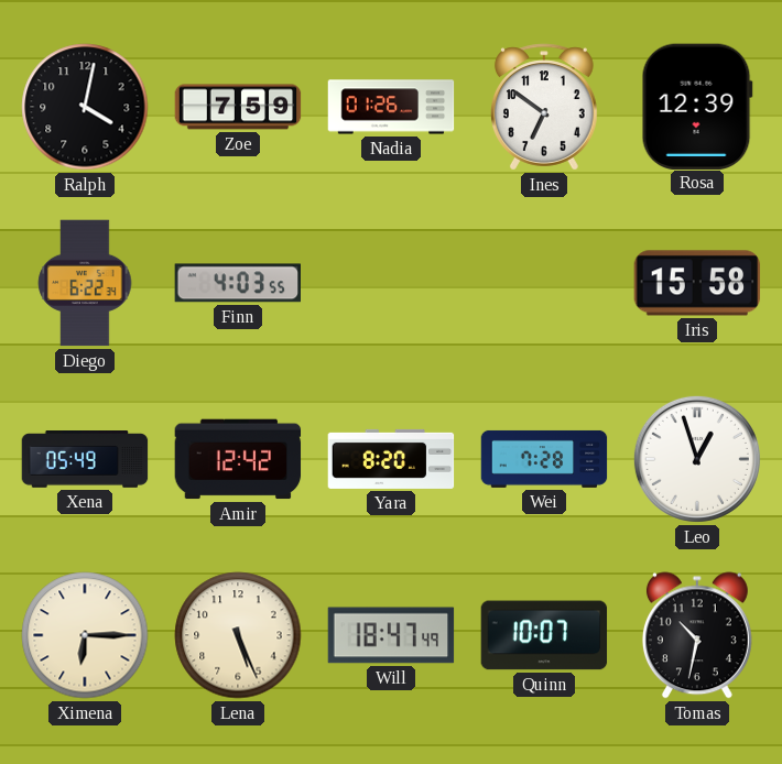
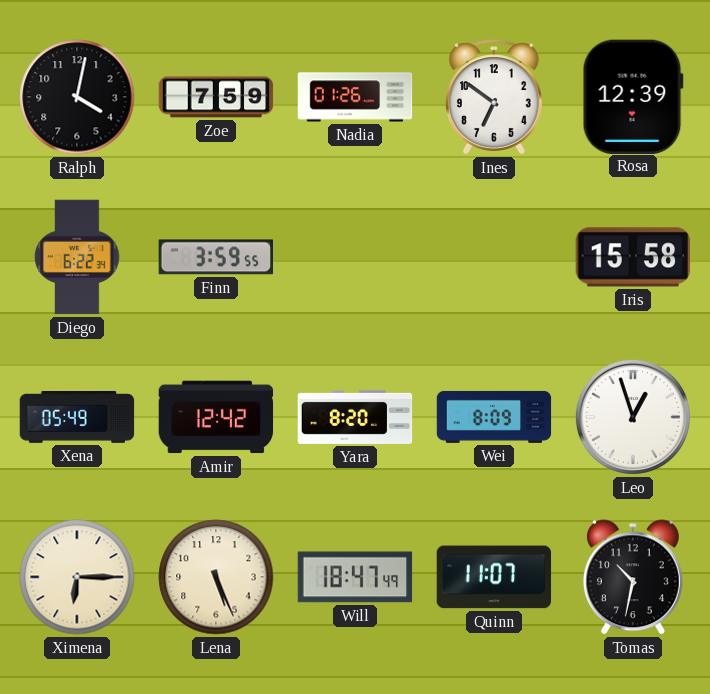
Finn: 4:03 -> 3:59
Wei: 7:28 -> 8:09
Quinn: 10:07 -> 11:07
